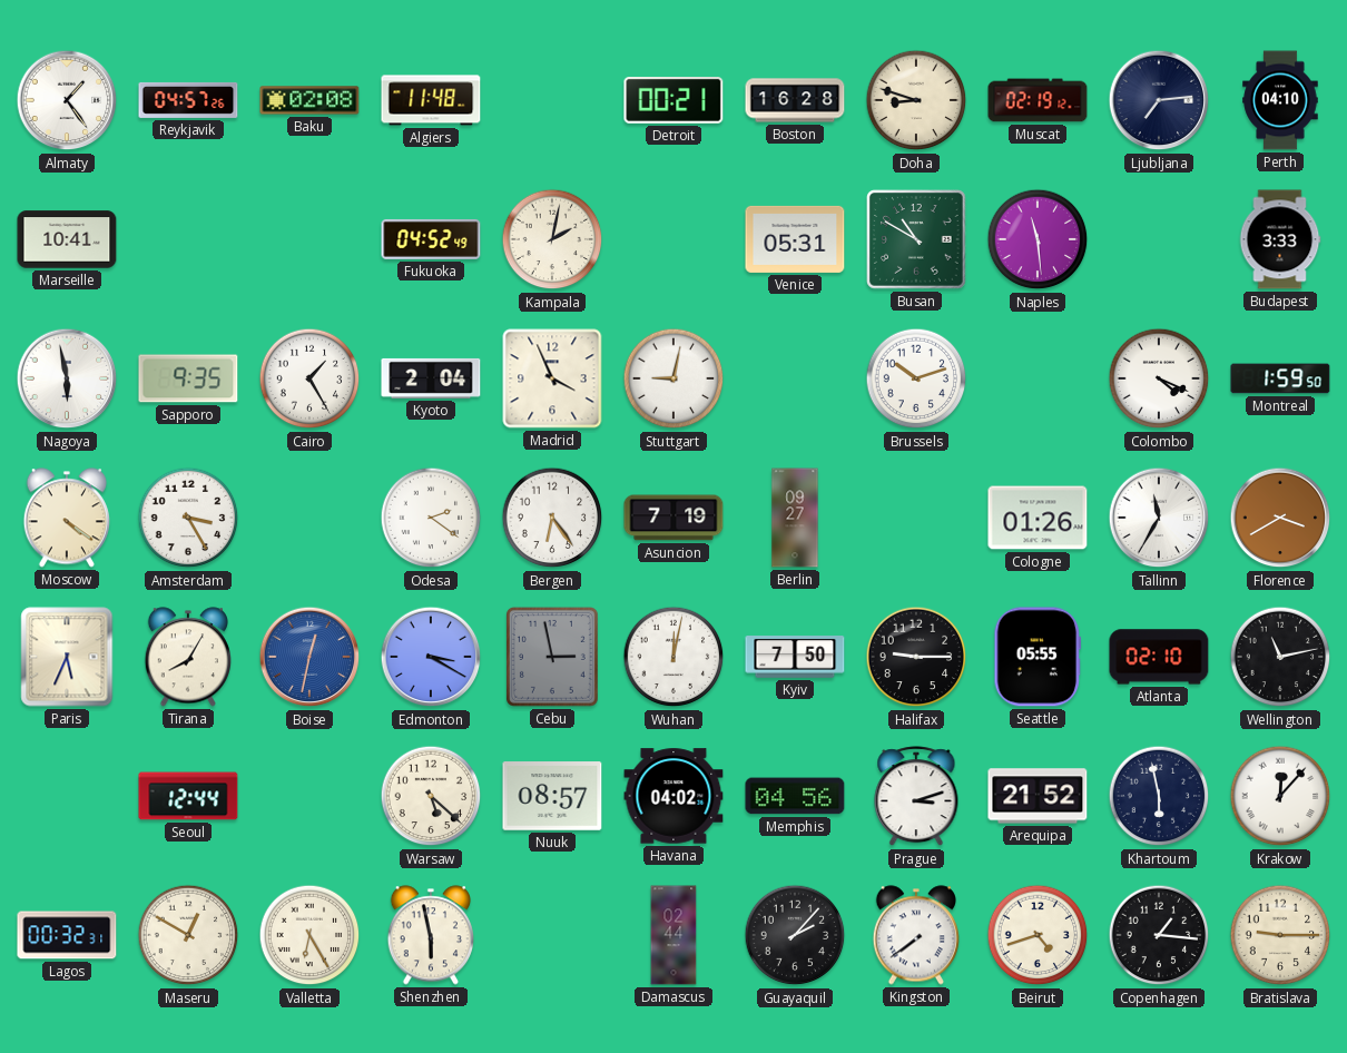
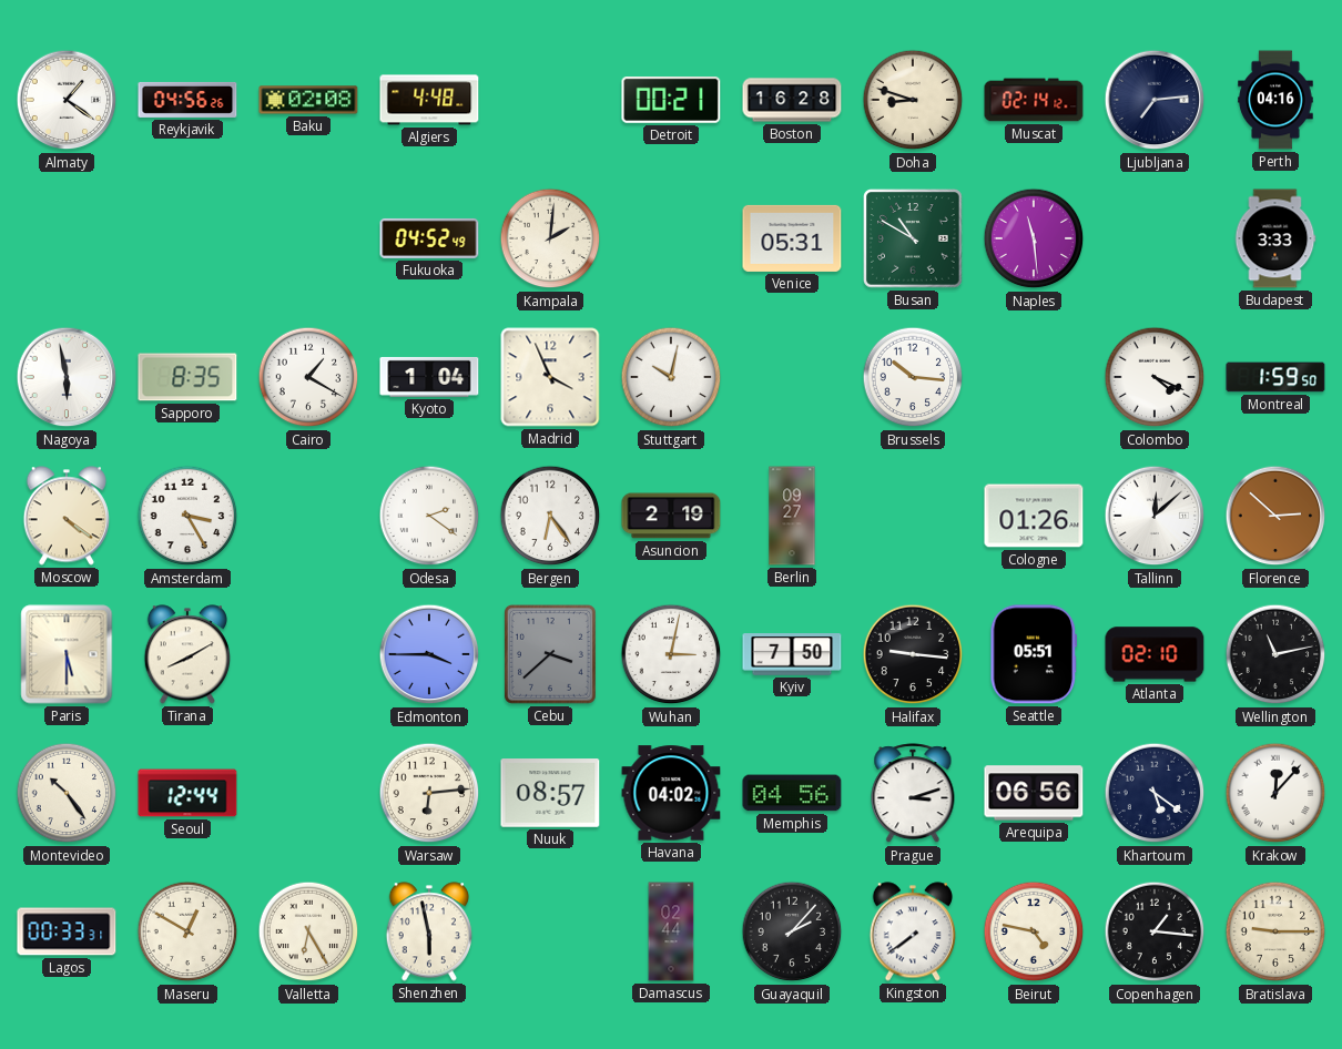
Almaty: 1:24 -> 1:21
Reykjavik: 04:57 -> 04:56
Algiers: 11:48 -> 4:48
Muscat: 02:19 -> 02:14
Perth: 04:10 -> 04:16
Marseille: 10:41 -> none
Kampala: 2:02 -> 2:01
Sapporo: 9:35 -> 8:35
Cairo: 1:25 -> 1:20
Kyoto: 2:04 -> 1:04
Stuttgart: 9:02 -> 10:02
Brussels: 10:12 -> 10:16
Asuncion: 7:19 -> 2:19
Tallinn: 11:35 -> 12:08
Florence: 3:40 -> 2:52
Paris: 5:34 -> 5:30
Tirana: 8:05 -> 8:10
Boise: 12:32 -> none
Edmonton: 3:20 -> 3:45
Cebu: 2:58 -> 3:38
Wuhan: 12:02 -> 3:02
Halifax: 9:15 -> 9:16
Seattle: 05:55 -> 05:51
Montevideo: none -> 10:24
Warsaw: 5:22 -> 6:14
Arequipa: 21:52 -> 06:56
Khartoum: 5:58 -> 5:21
Lagos: 00:32 -> 00:33
Beirut: 4:42 -> 4:47
